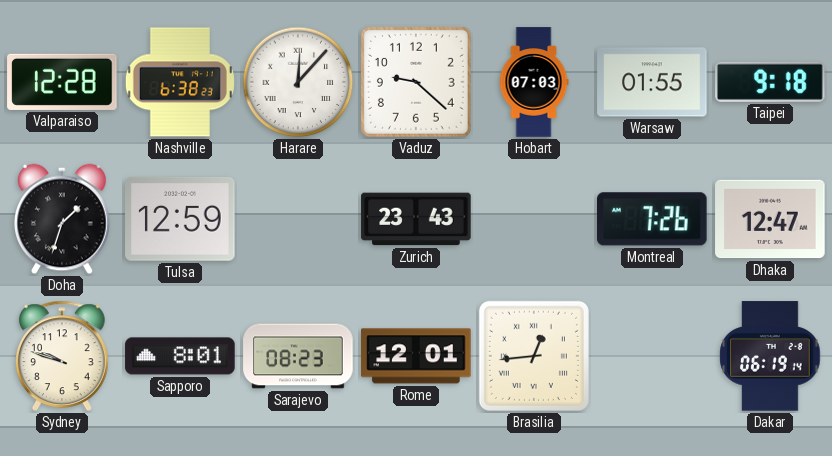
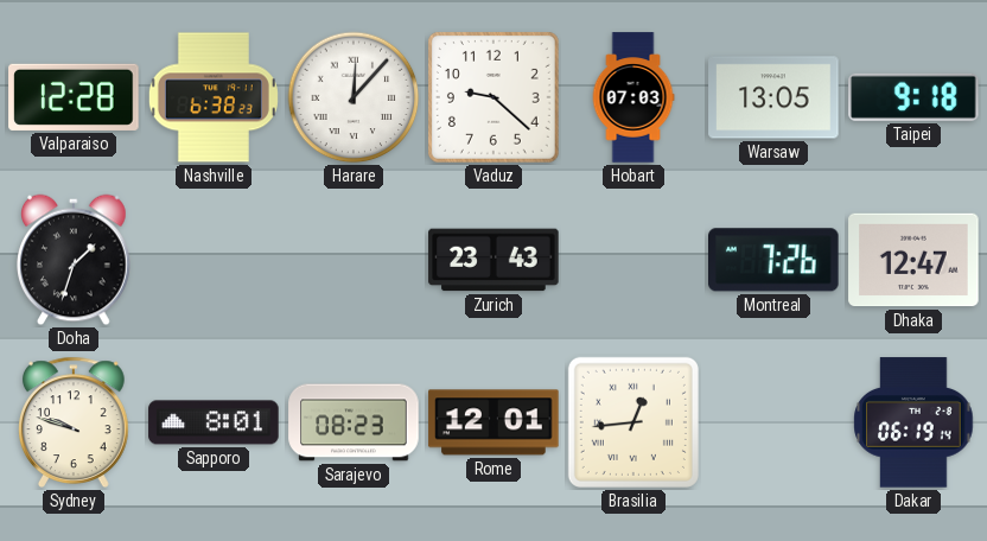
Warsaw: 01:55 -> 13:05
Tulsa: 12:59 -> none
